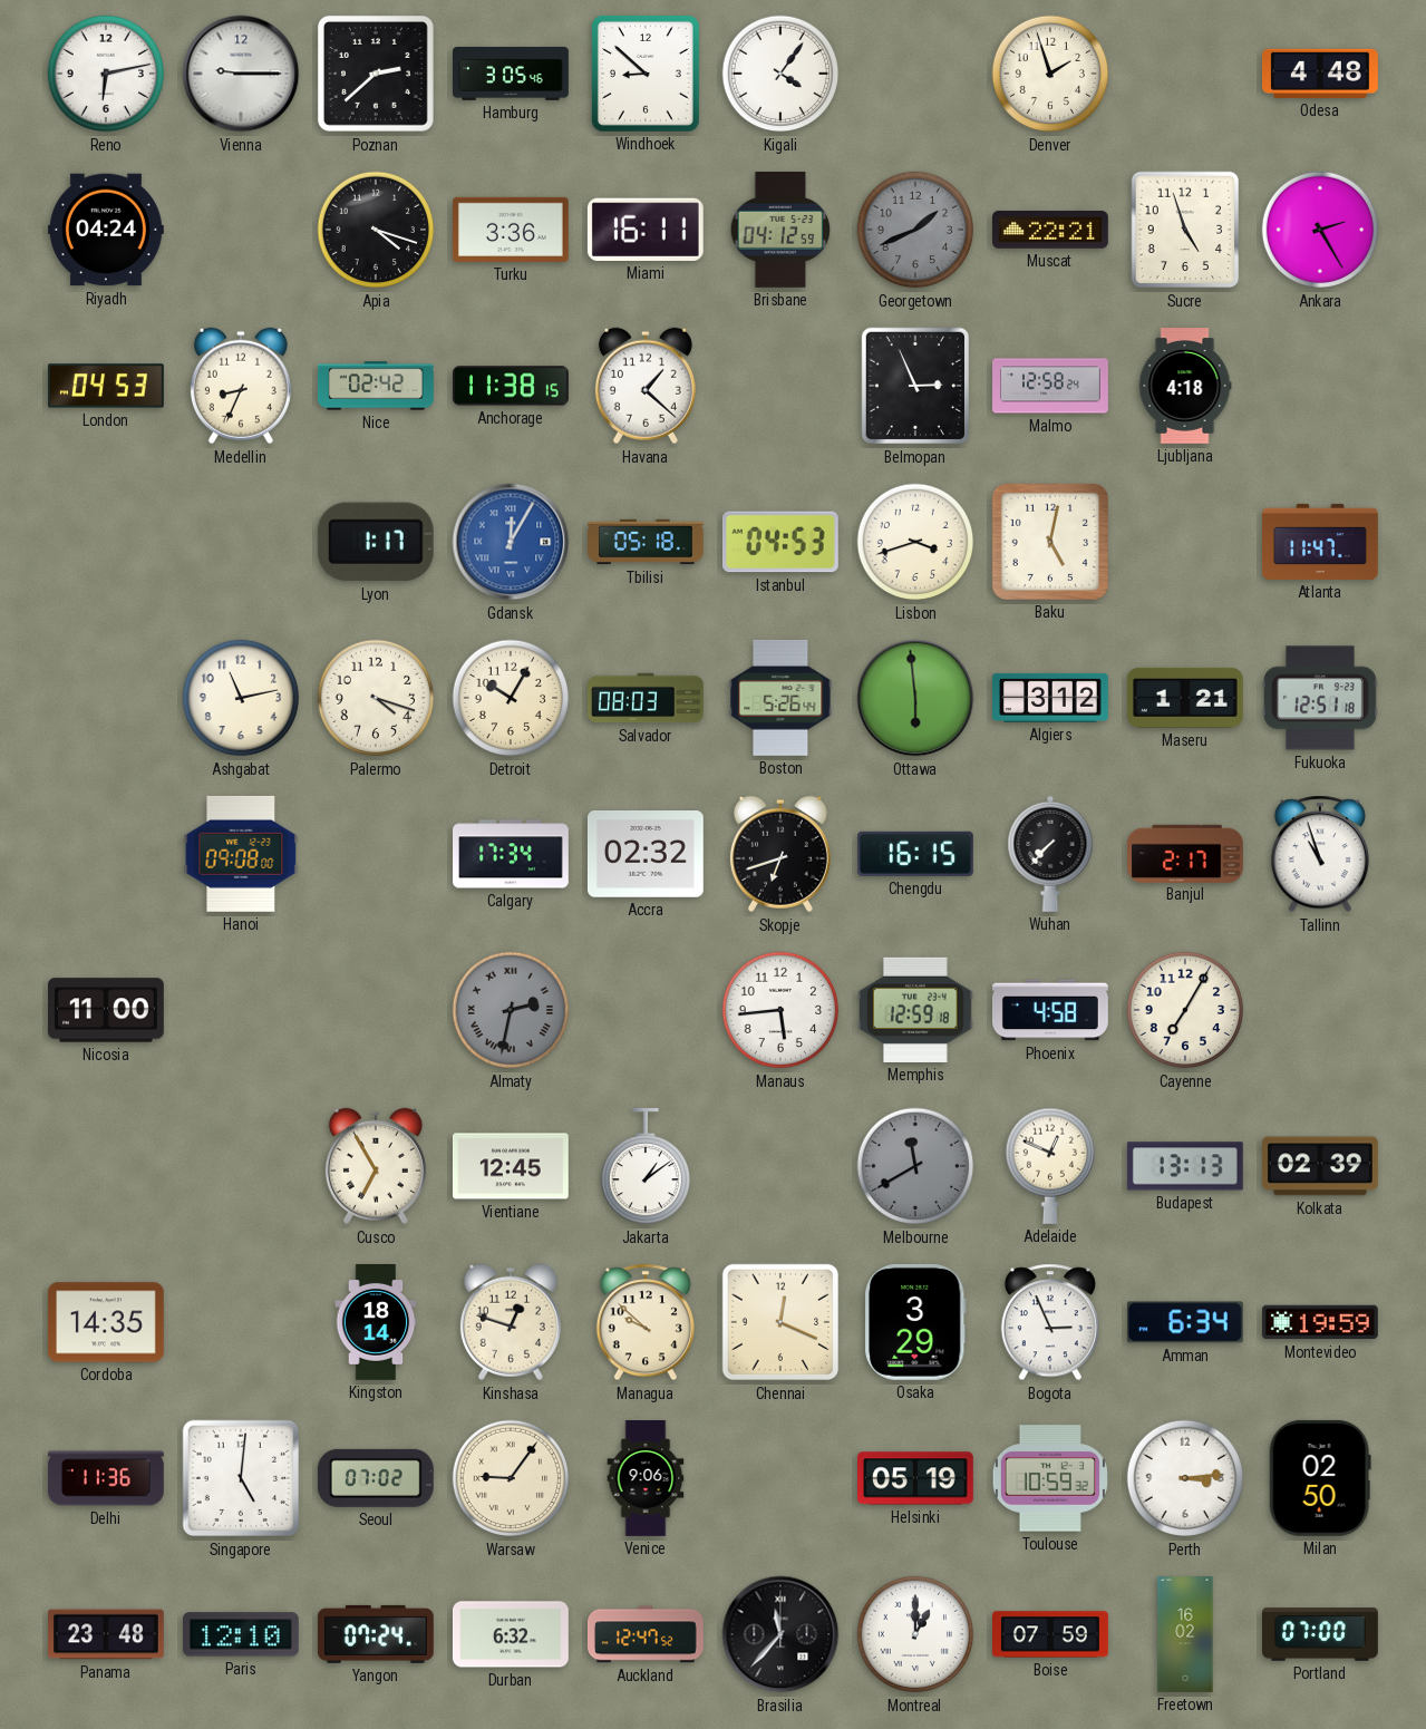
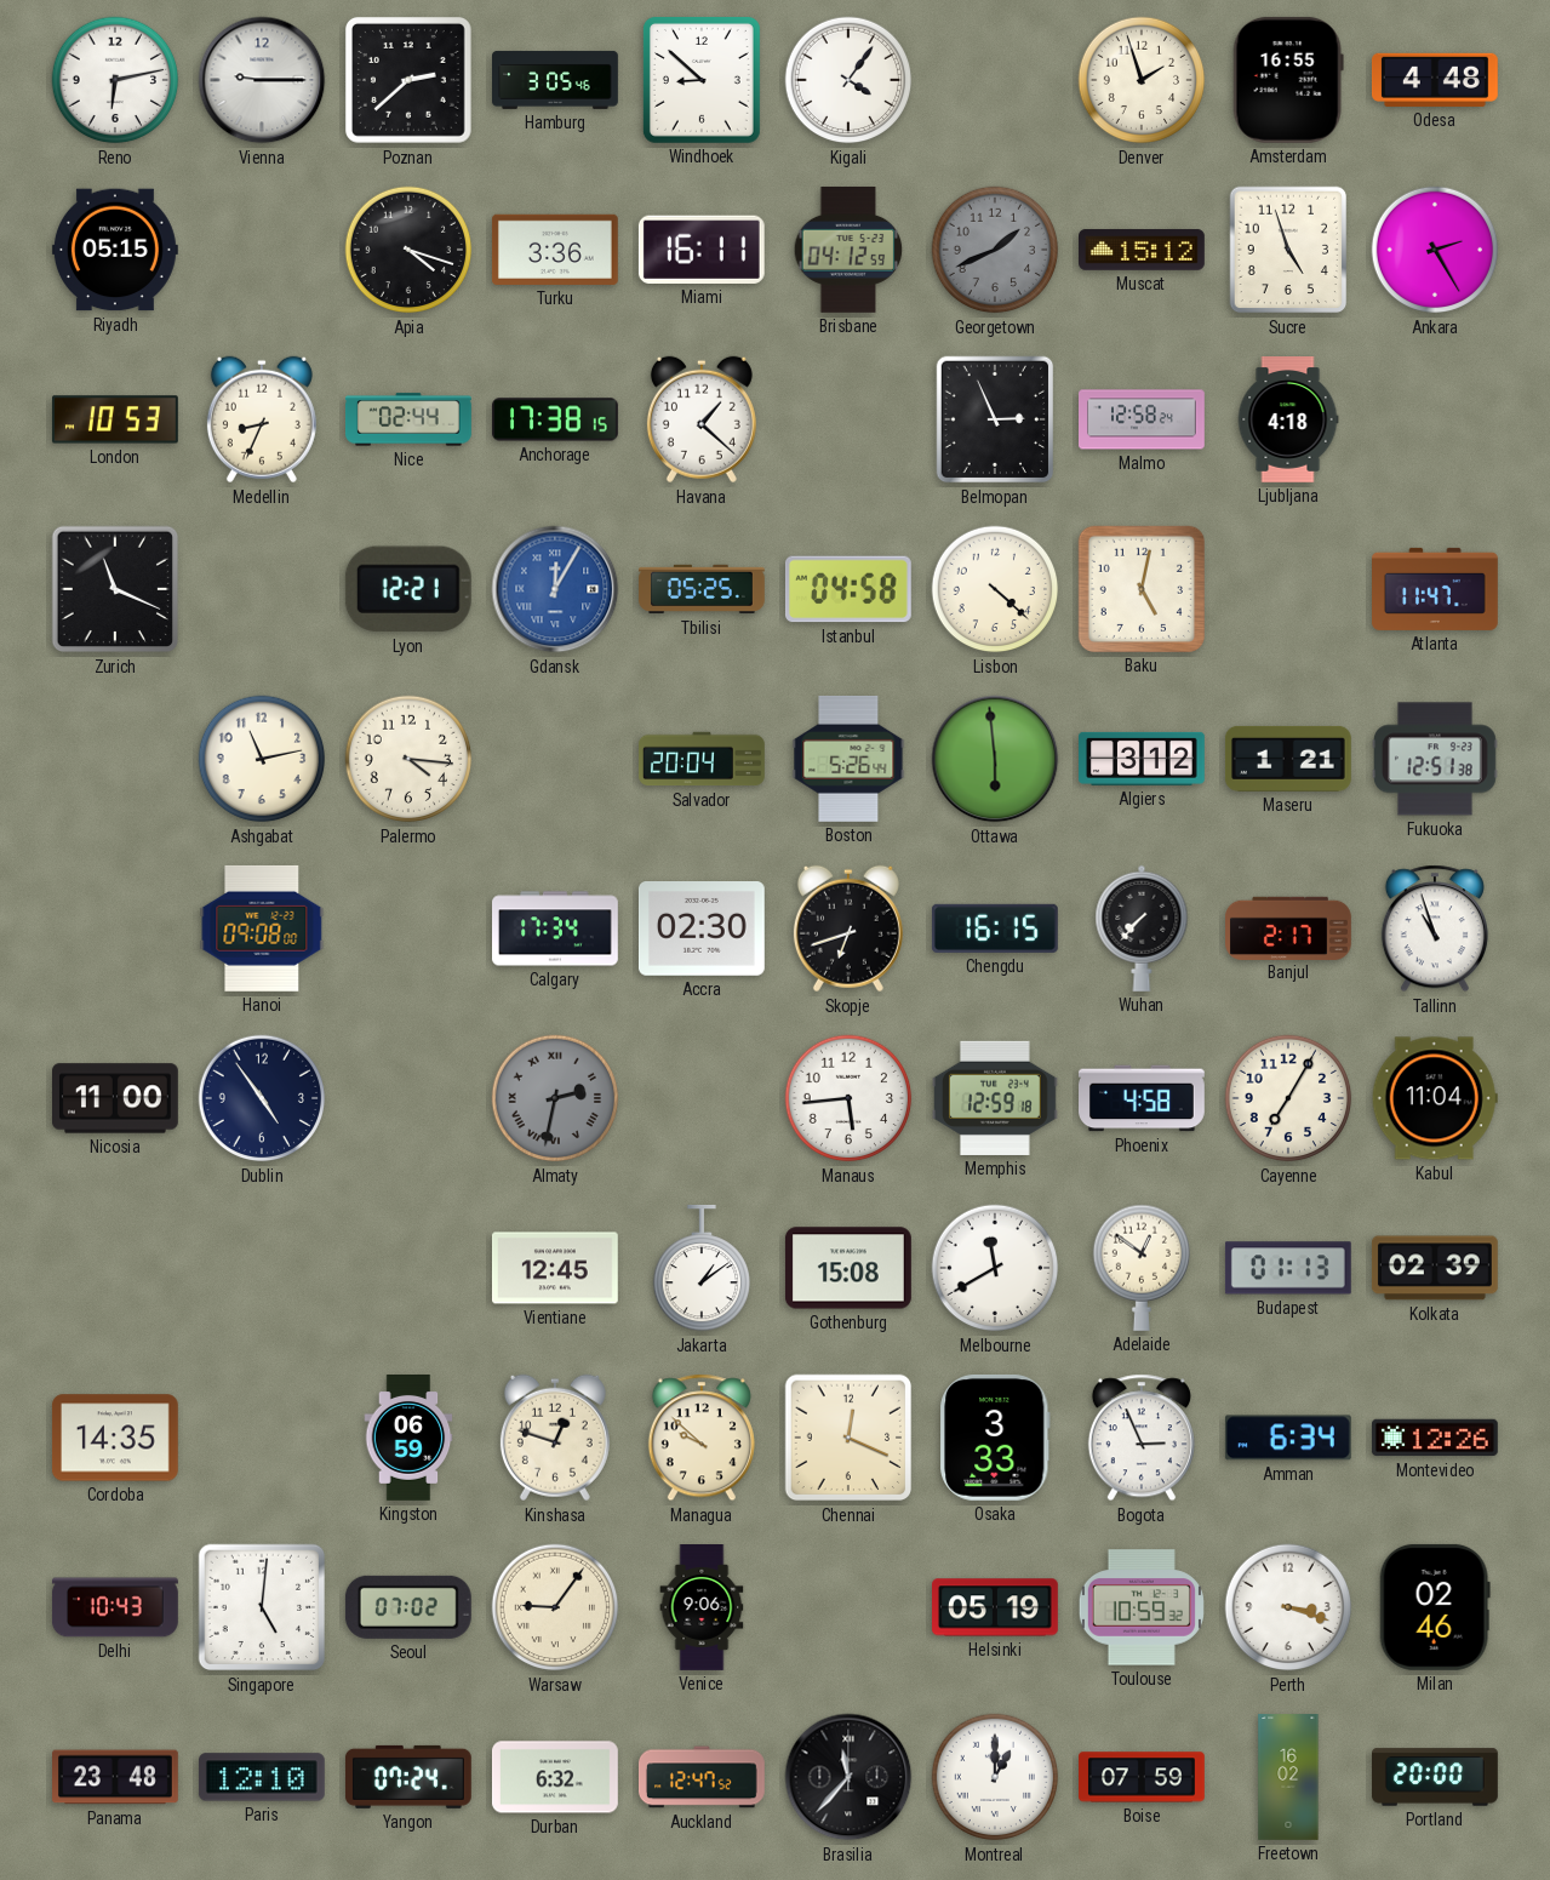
Amsterdam: none -> 16:55
Riyadh: 04:24 -> 05:15
Muscat: 22:21 -> 15:12
London: 04:53 -> 10:53
Nice: 02:42 -> 02:44
Anchorage: 11:38 -> 17:38
Zurich: none -> 11:19
Lyon: 1:17 -> 12:21
Tbilisi: 05:18 -> 05:25
Istanbul: 04:53 -> 04:58
Lisbon: 3:42 -> 4:22
Palermo: 4:18 -> 4:16
Detroit: 10:05 -> none
Salvador: 08:03 -> 20:04
Fukuoka: 12:51:18 -> 12:51:38
Accra: 02:32 -> 02:30
Dublin: none -> 4:54
Kabul: none -> 11:04
Cusco: 6:55 -> none
Gothenburg: none -> 15:08
Melbourne dial: grey -> white
Adelaide: 12:49 -> 12:51
Budapest: 13:13 -> 01:13
Kingston: 18:14 -> 06:59
Osaka: 3:29 -> 3:33
Montevideo: 19:59 -> 12:26
Delhi: 11:36 -> 10:43
Perth: 3:14 -> 3:18
Milan: 02:50 -> 02:46
Portland: 07:00 -> 20:00
